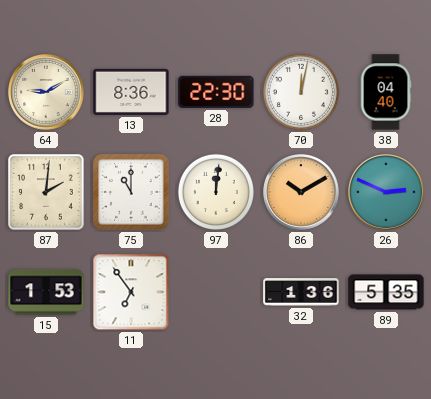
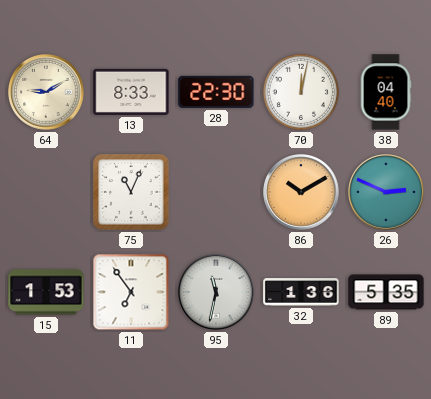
13: 8:36 -> 8:33
87: 2:01 -> none
75: 11:00 -> 11:04
97: 12:01 -> none
95: none -> 11:32
